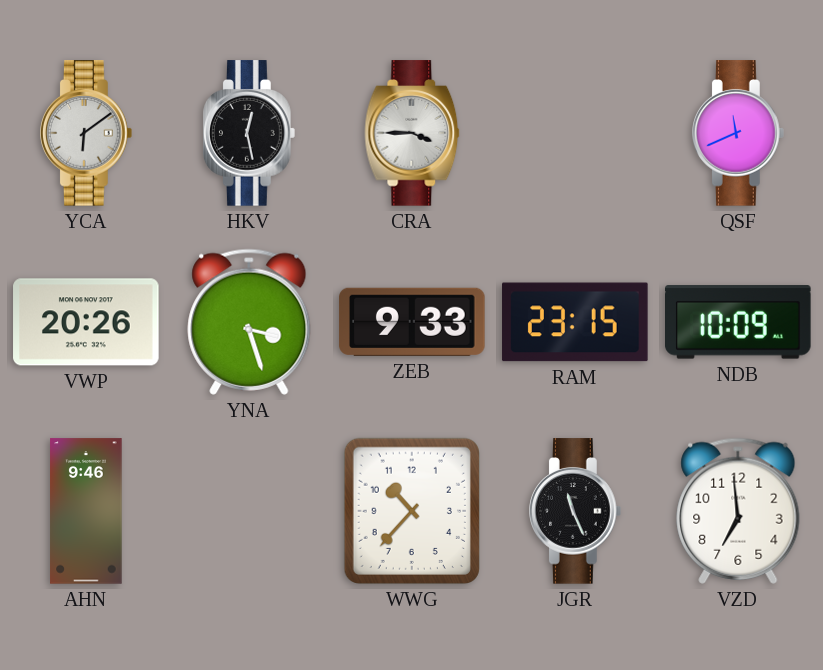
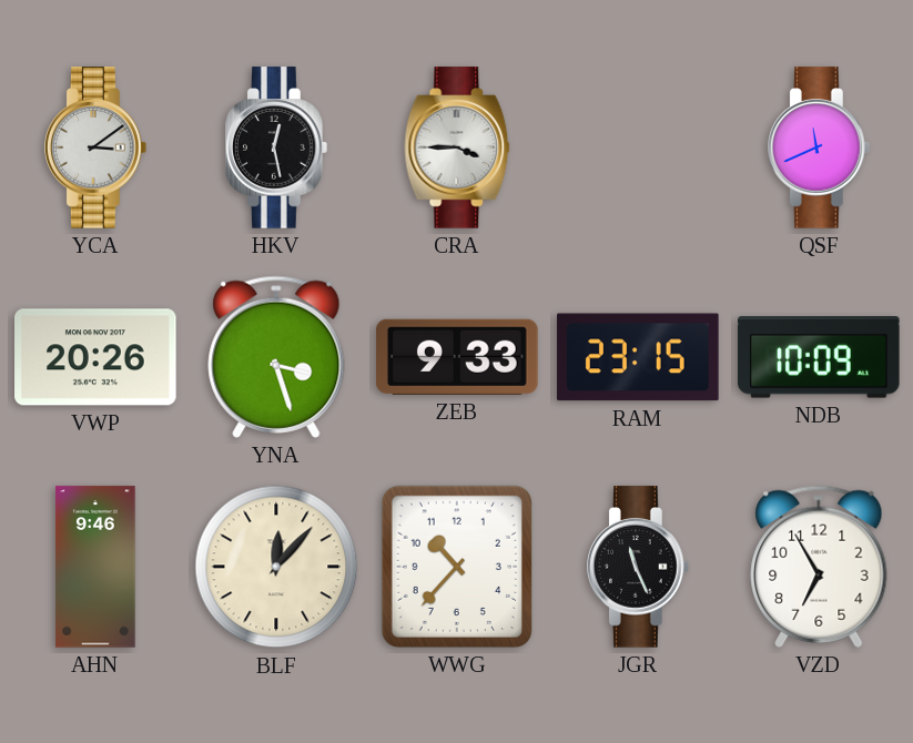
YCA: 6:09 -> 3:09
BLF: none -> 12:07
VZD: 6:59 -> 6:55
